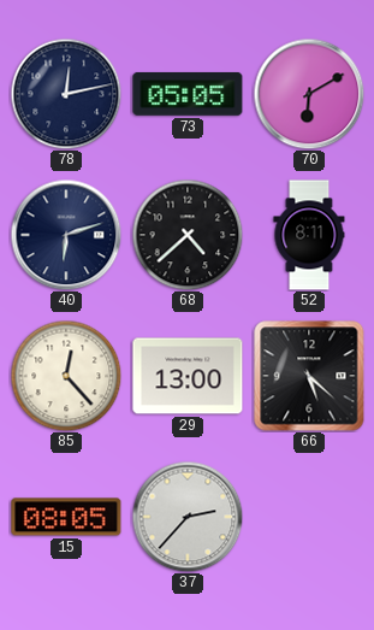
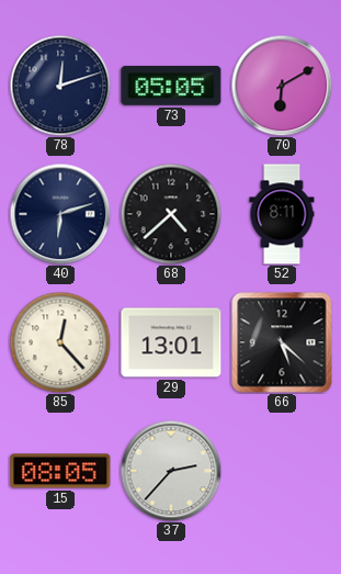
78: 12:13 -> 12:12
29: 13:00 -> 13:01
